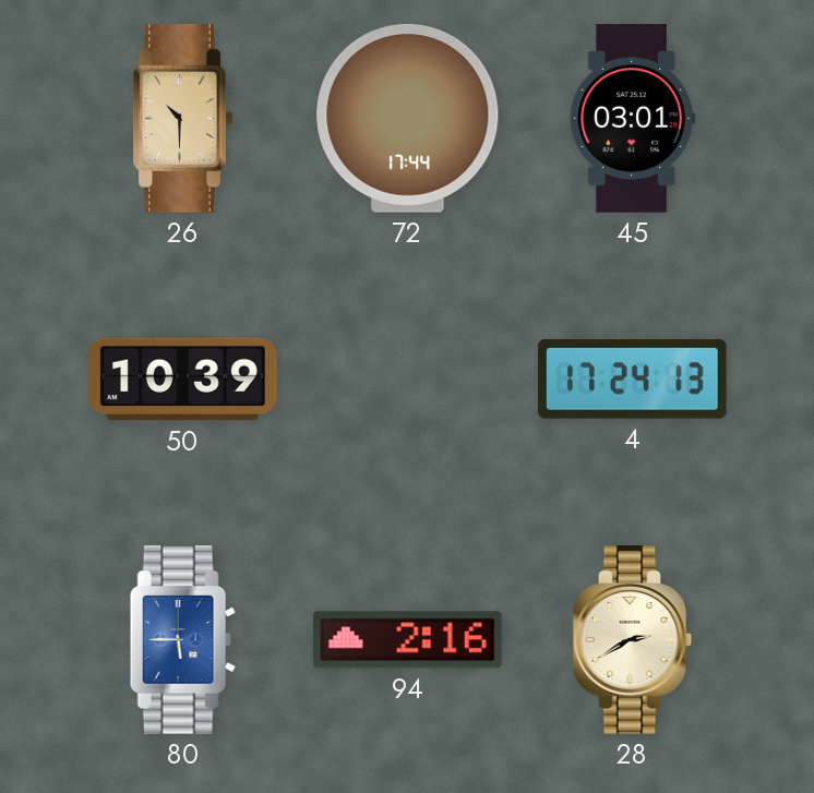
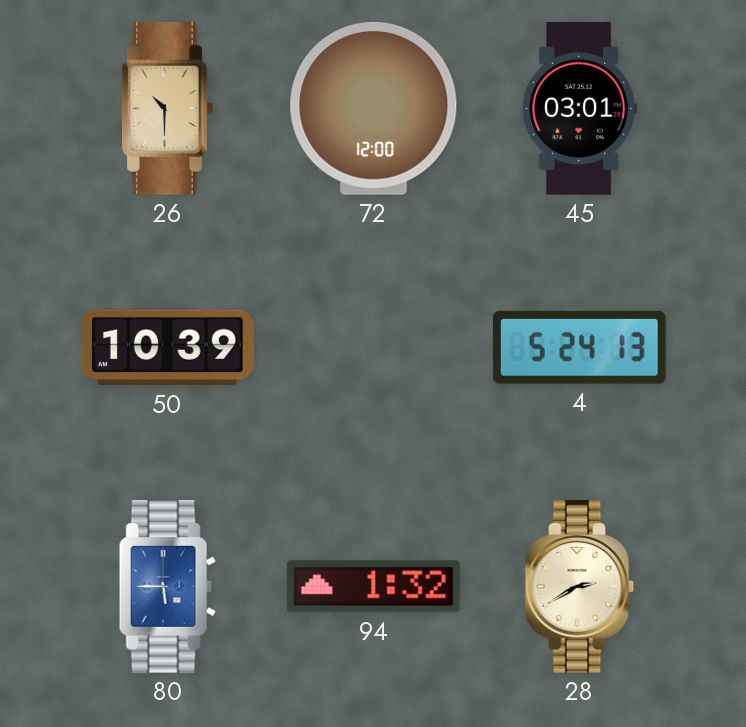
72: 17:44 -> 12:00
4: 17:24 -> 5:24
94: 2:16 -> 1:32
